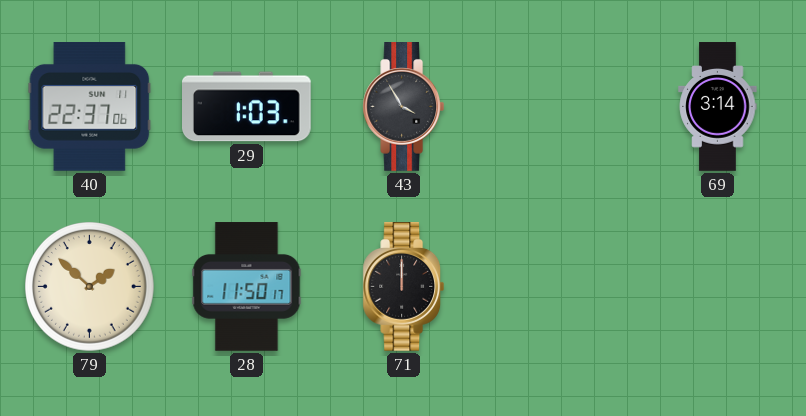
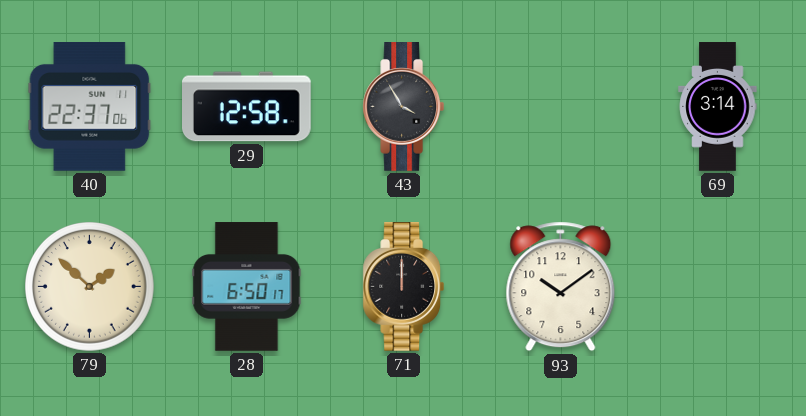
29: 1:03 -> 12:58
28: 11:50 -> 6:50
93: none -> 10:09
